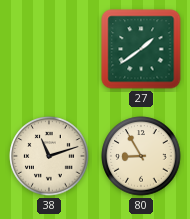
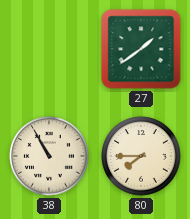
38: 11:12 -> 10:55
80: 8:55 -> 7:45
